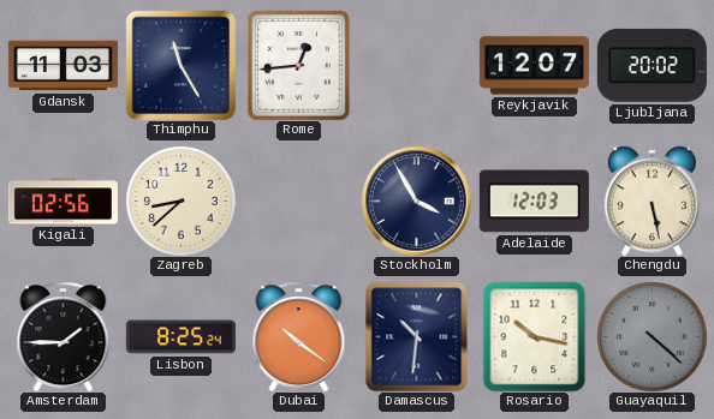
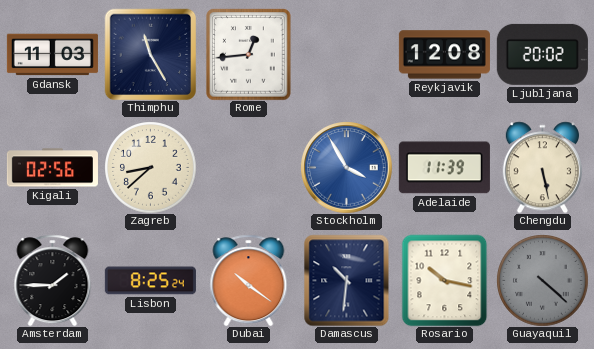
Reykjavik: 12:07 -> 12:08
Stockholm dial: navy -> blue
Adelaide: 12:03 -> 11:39
